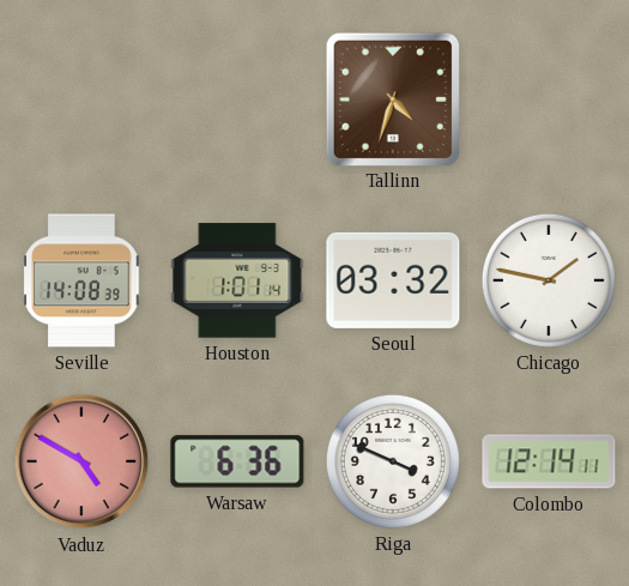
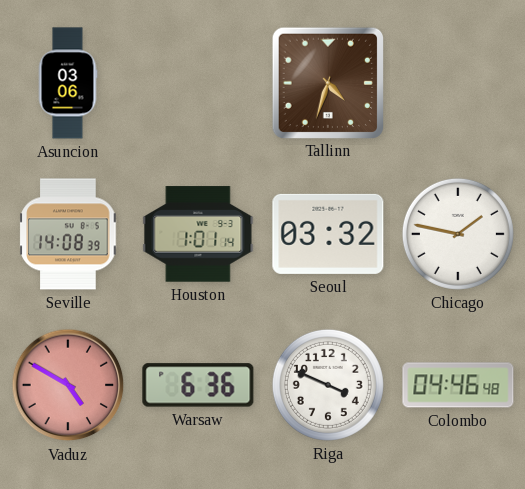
Asuncion: none -> 03:06
Colombo: 12:14 -> 04:46
